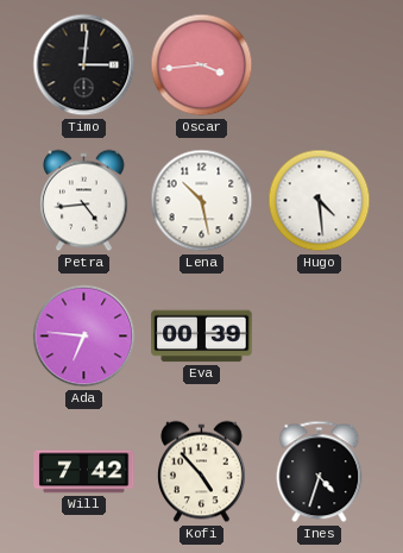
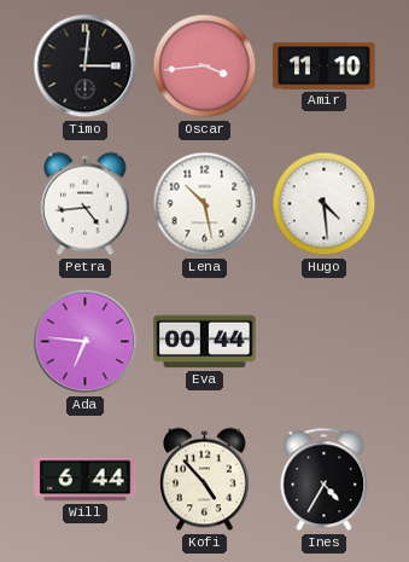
Amir: none -> 11:10
Eva: 00:39 -> 00:44
Will: 7:42 -> 6:44
Ines: 4:33 -> 4:35
